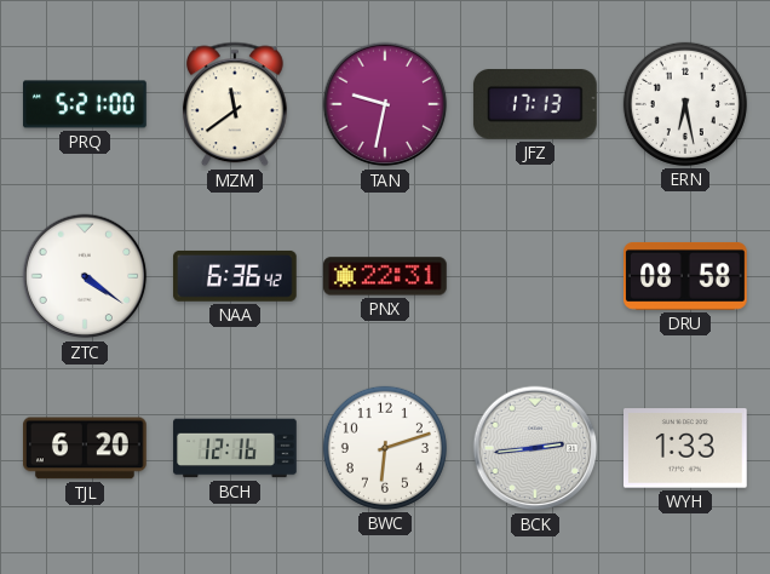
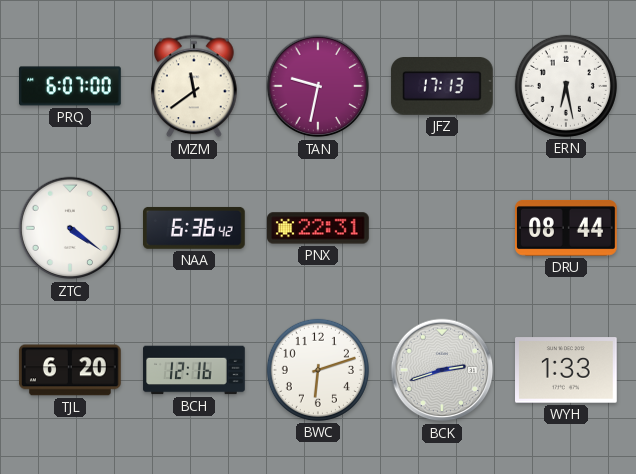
PRQ: 5:21 -> 6:07
DRU: 08:58 -> 08:44
BCK: 2:44 -> 2:42
